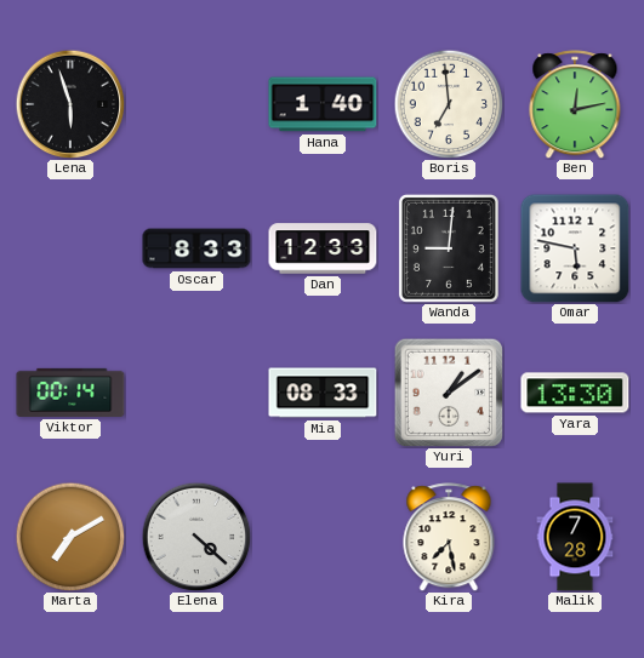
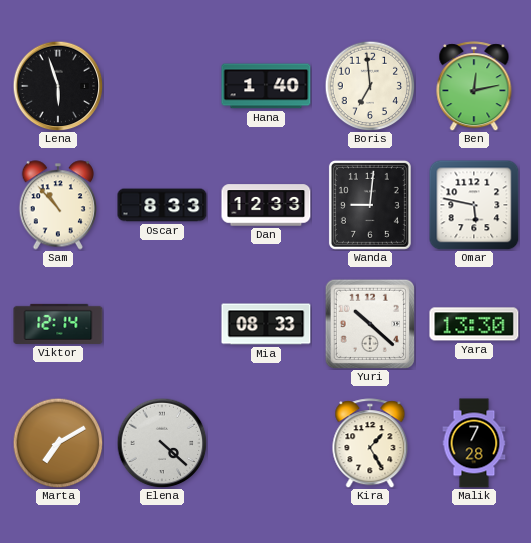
Sam: none -> 10:53
Viktor: 00:14 -> 12:14
Yuri: 1:09 -> 10:22
Kira: 7:28 -> 1:25
